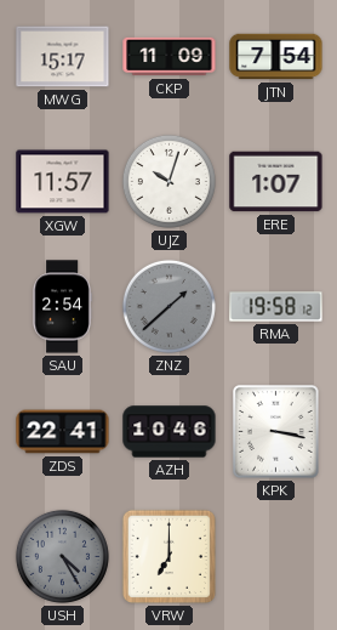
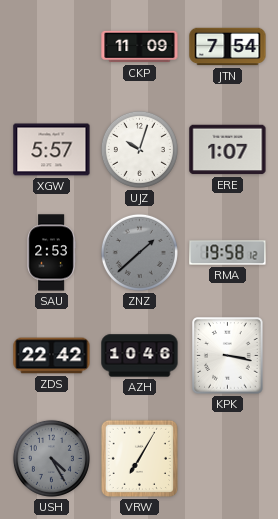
MWG: 15:17 -> none
XGW: 11:57 -> 5:57
SAU: 2:54 -> 2:53
ZDS: 22:41 -> 22:42
VRW: 7:00 -> 7:05
